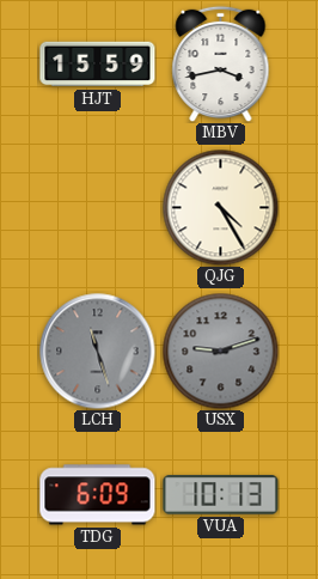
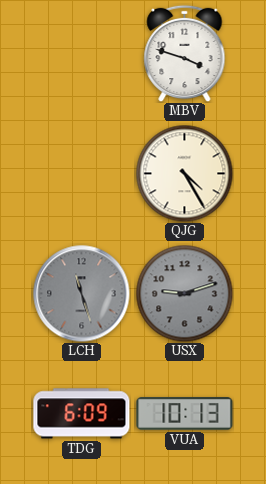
HJT: 15:59 -> none
MBV: 3:43 -> 3:48
